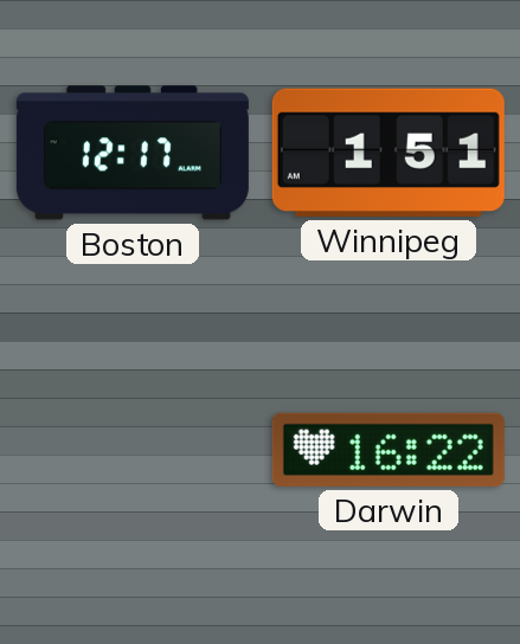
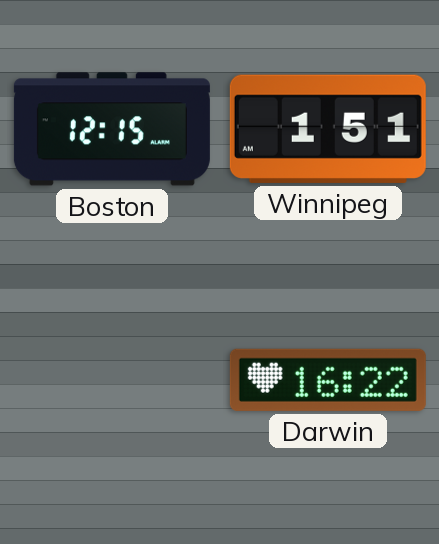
Boston: 12:17 -> 12:15
